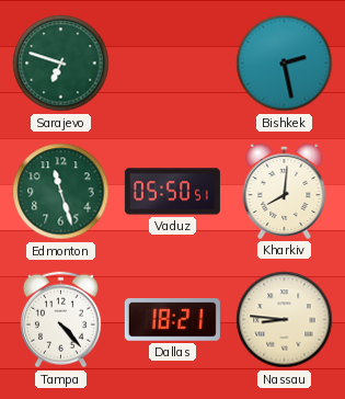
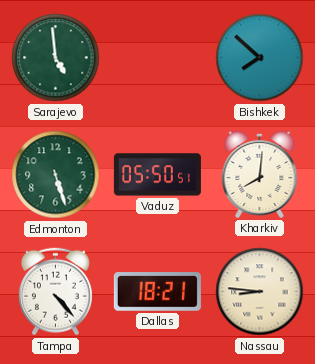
Sarajevo: 6:48 -> 4:59
Bishkek: 2:28 -> 7:52
Edmonton: 11:27 -> 5:27
